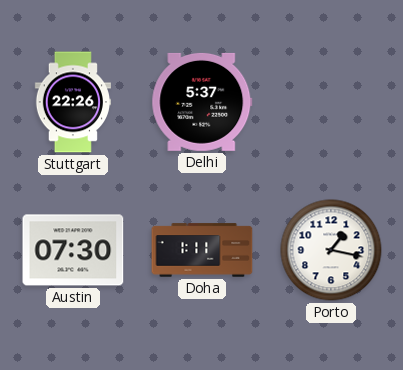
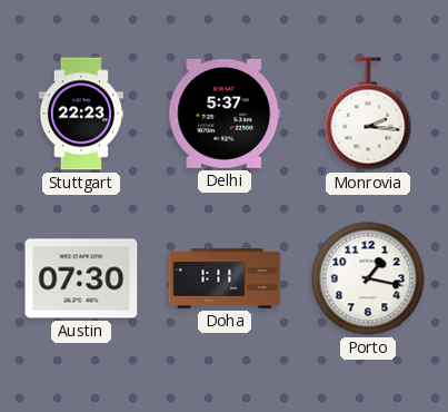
Stuttgart: 22:26 -> 22:23
Monrovia: none -> 2:16
